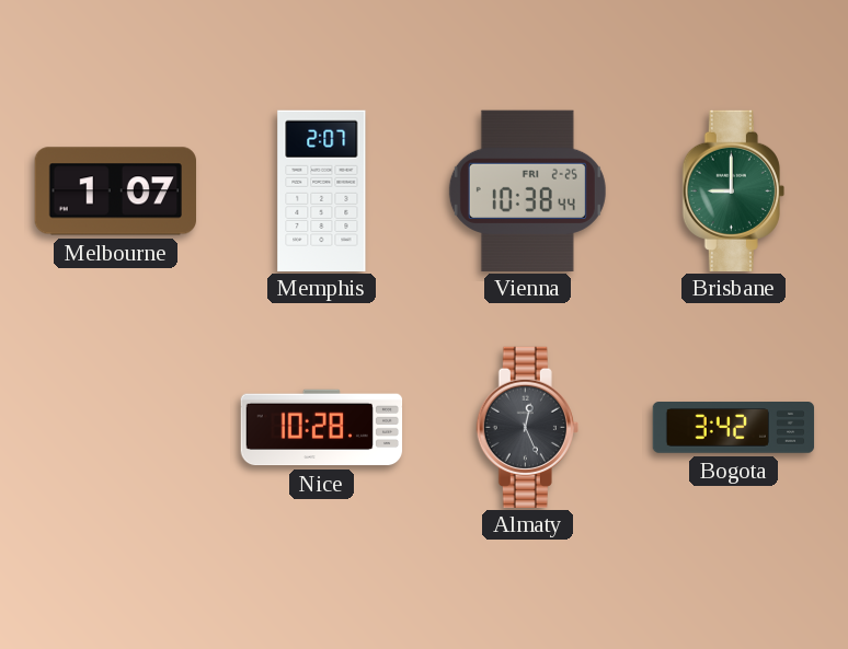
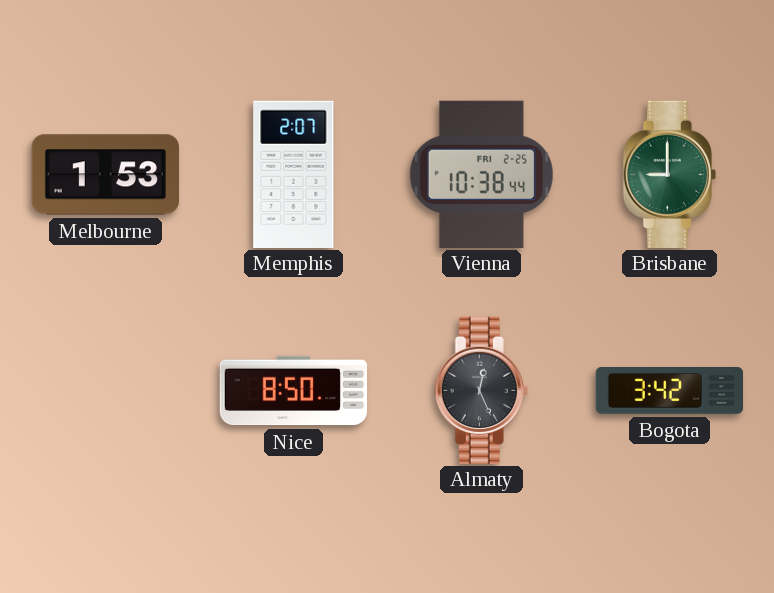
Melbourne: 1:07 -> 1:53
Nice: 10:28 -> 8:50
